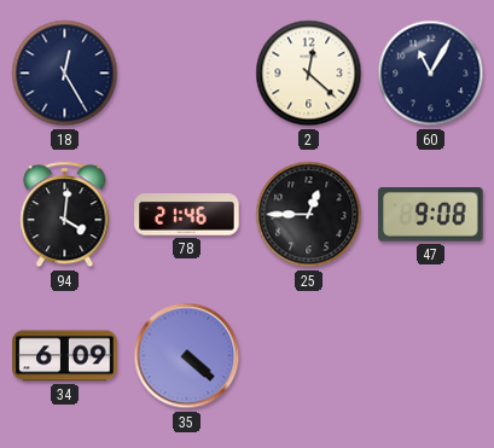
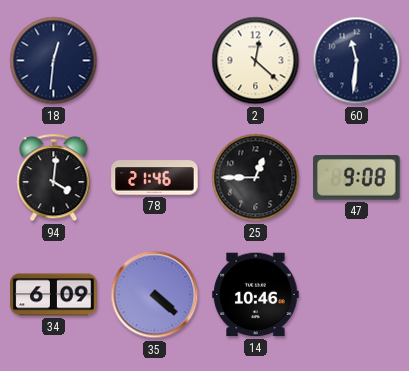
18: 12:25 -> 12:31
60: 11:05 -> 11:31
14: none -> 10:46
